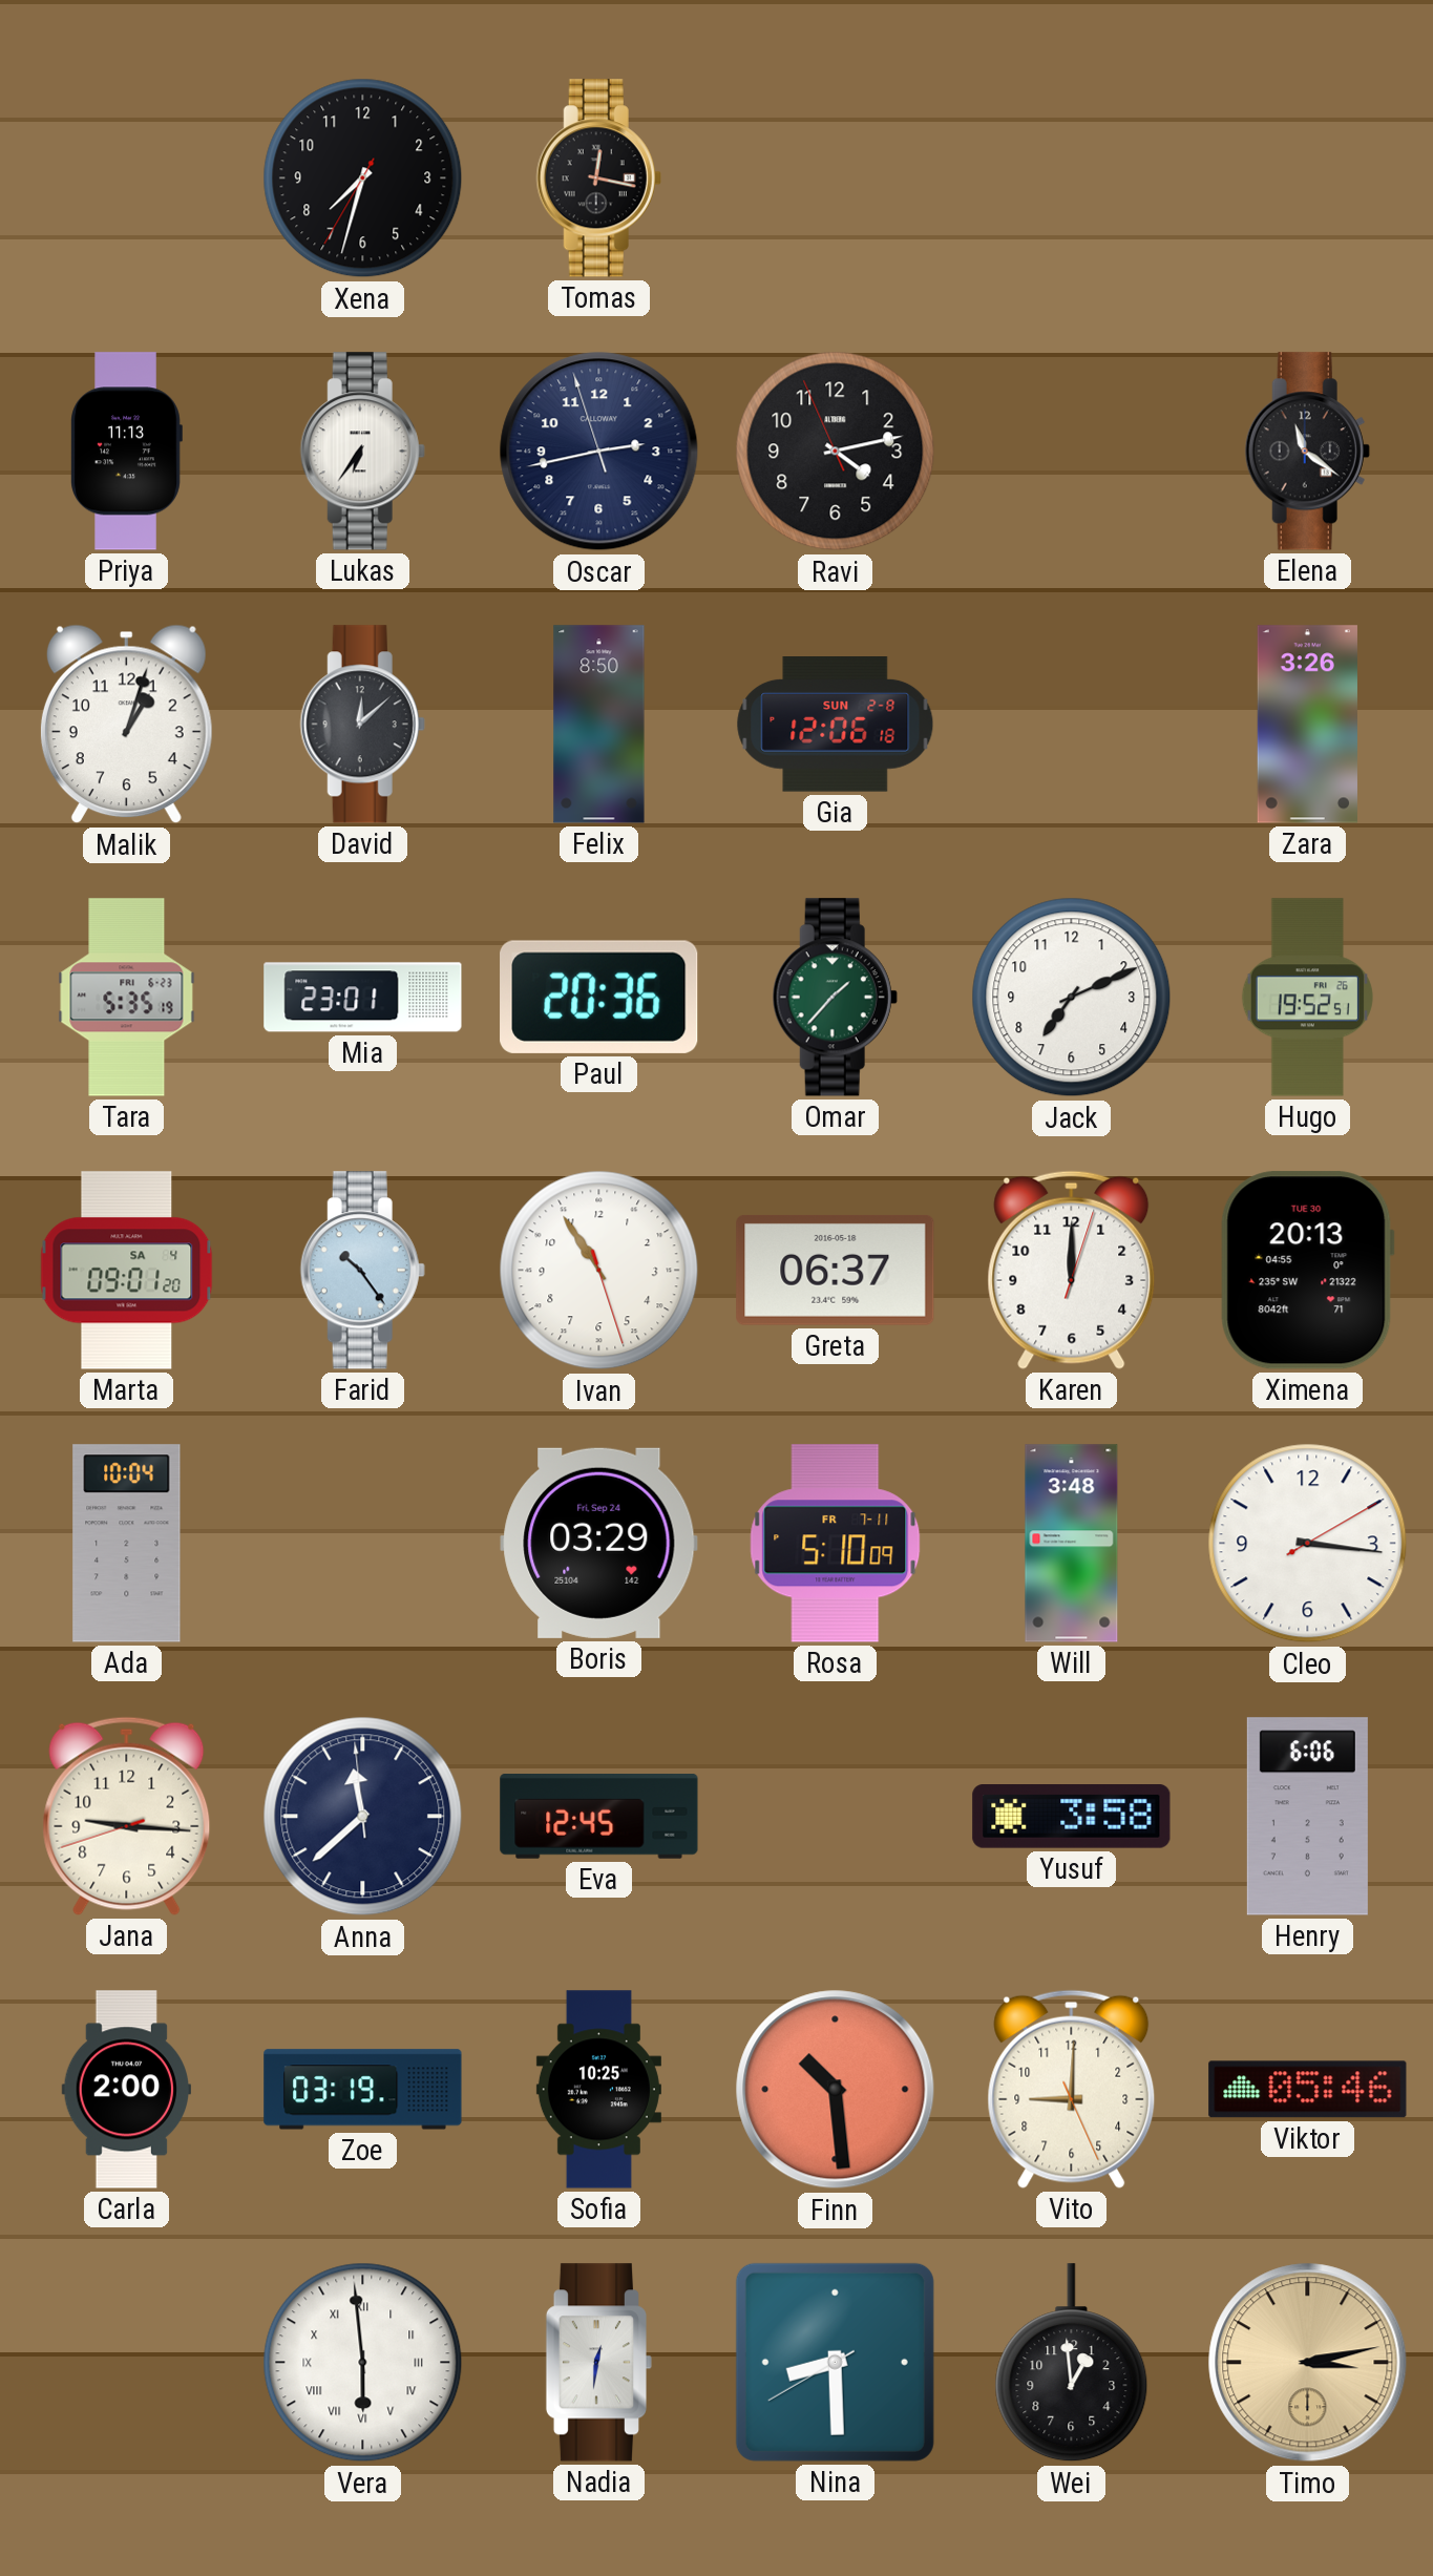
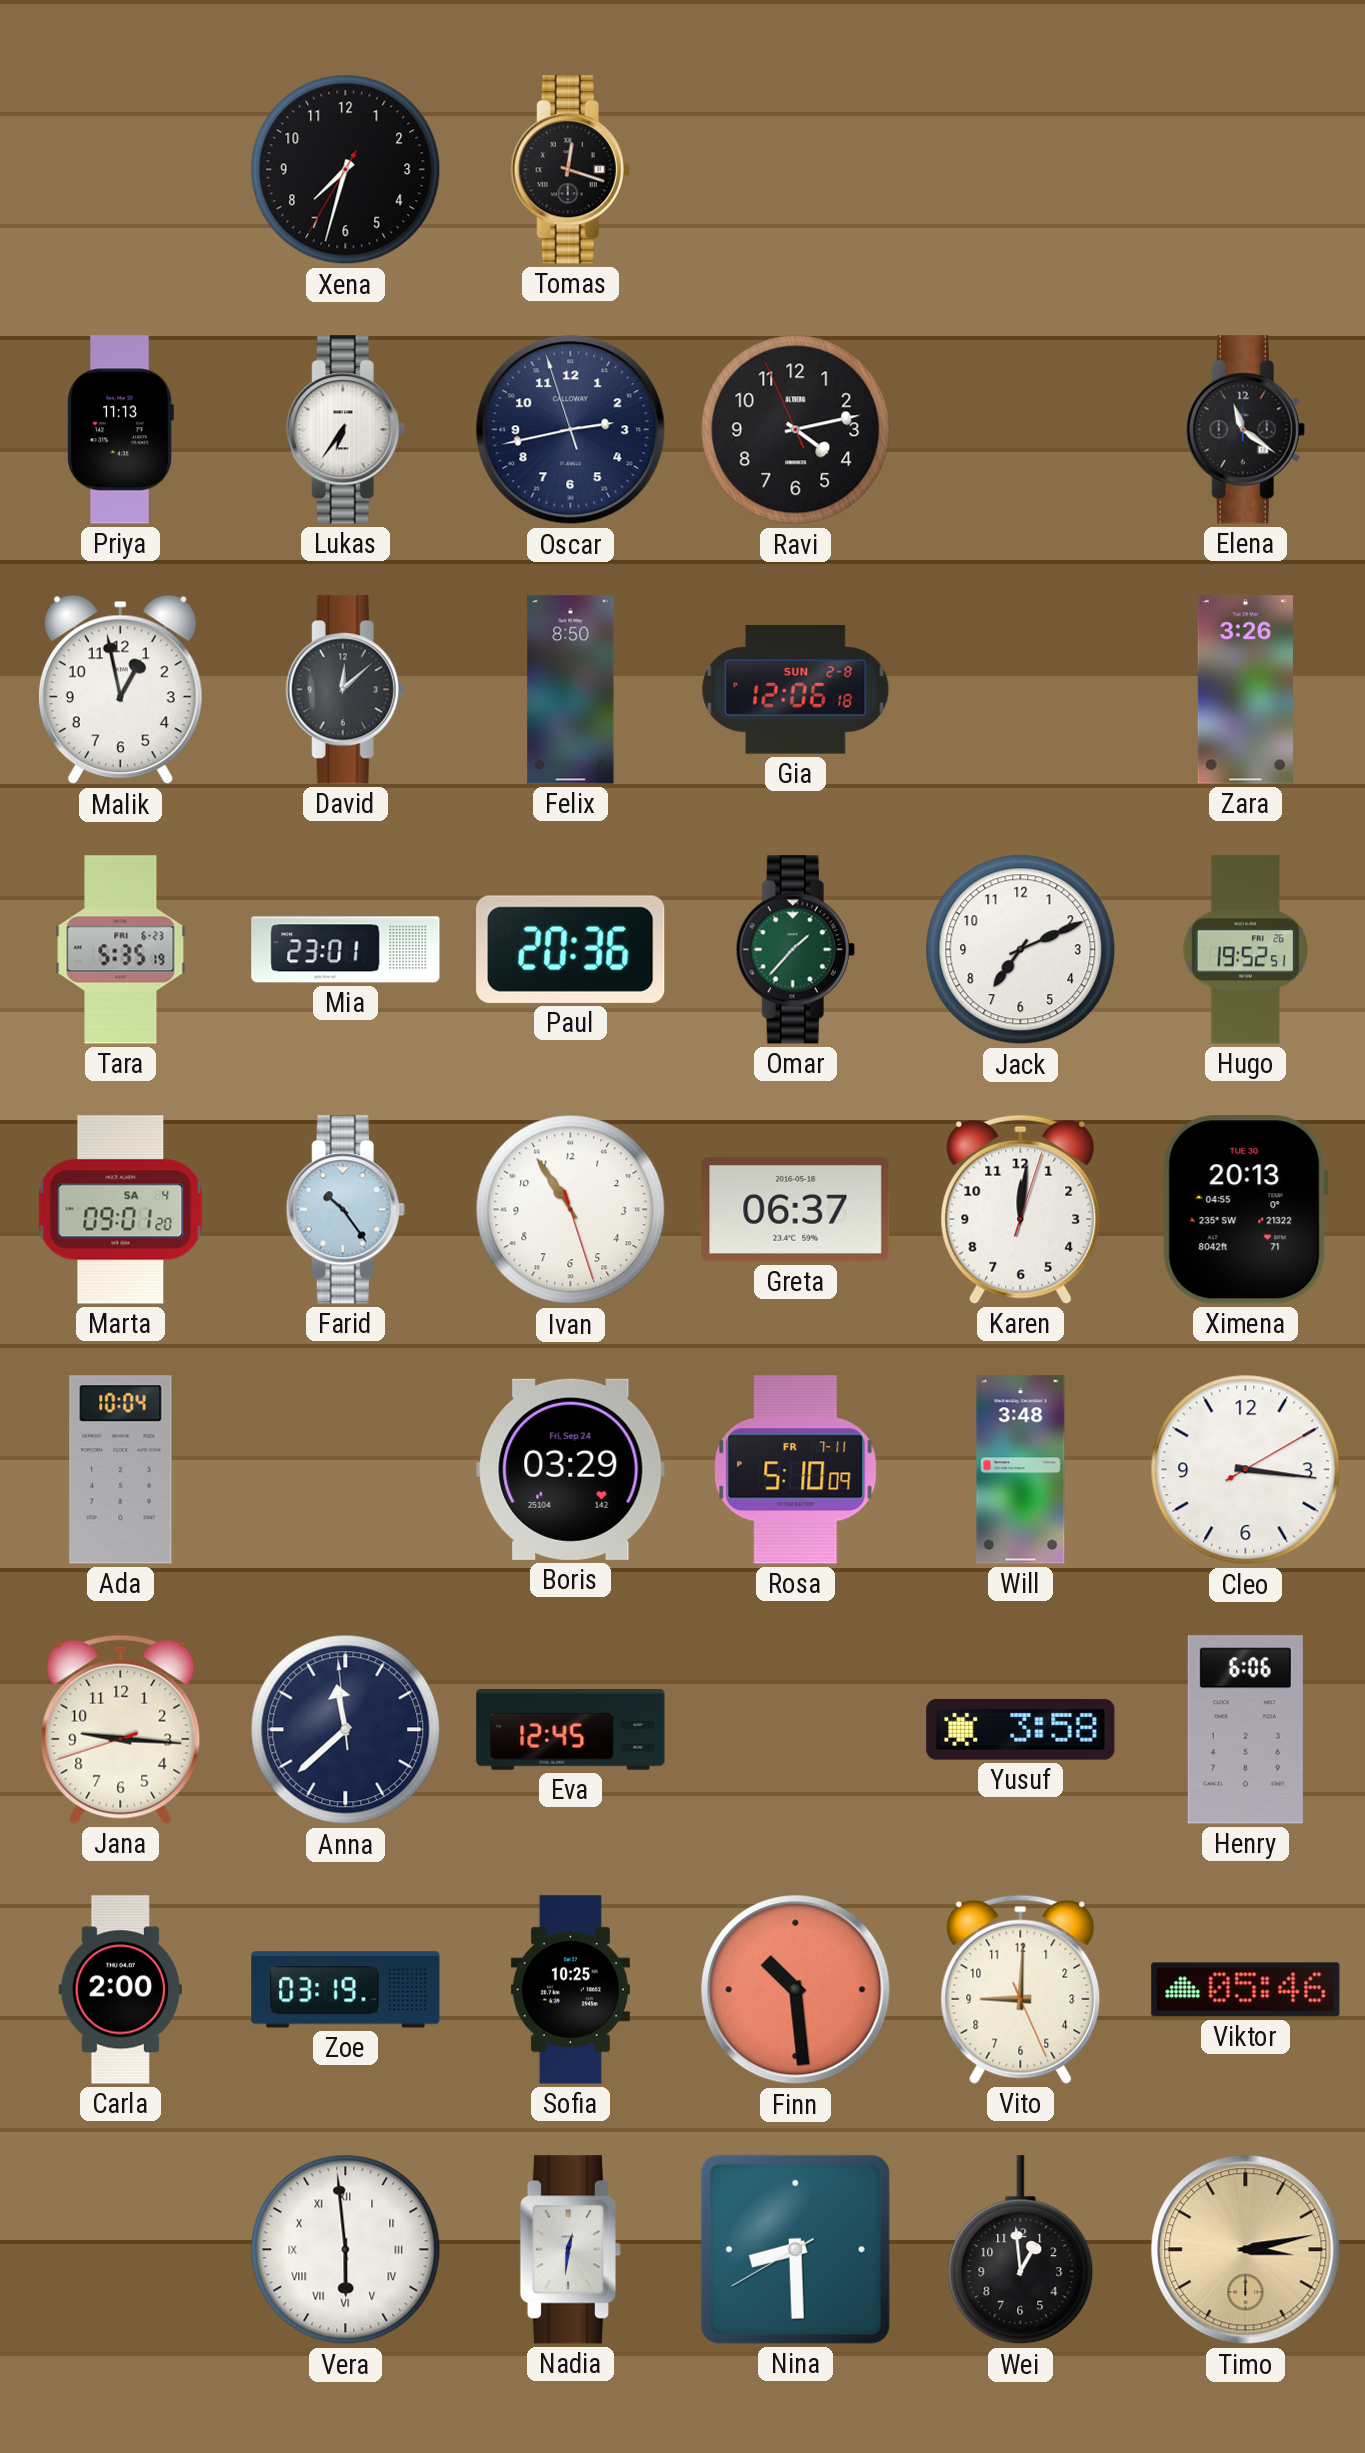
Tomas: 12:17 -> 12:18
Malik: 1:03 -> 12:58
Karen: 12:00 -> 12:01
